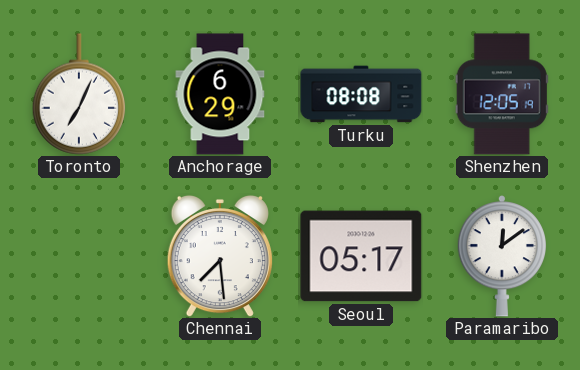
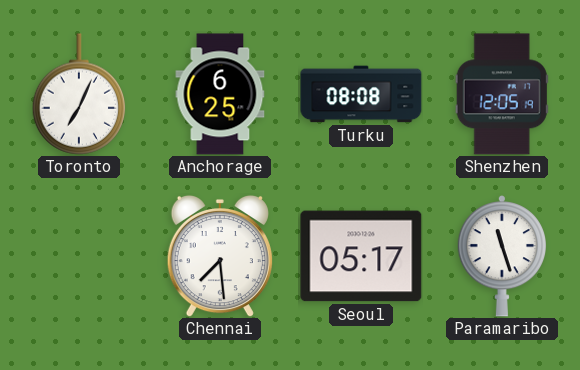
Anchorage: 6:29 -> 6:25
Paramaribo: 12:09 -> 11:27
